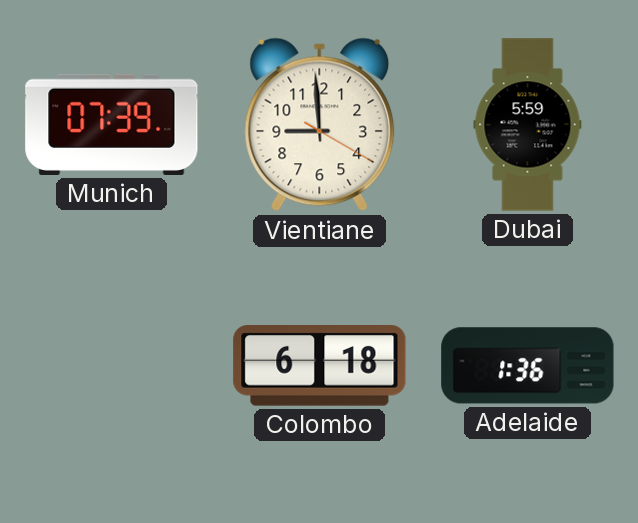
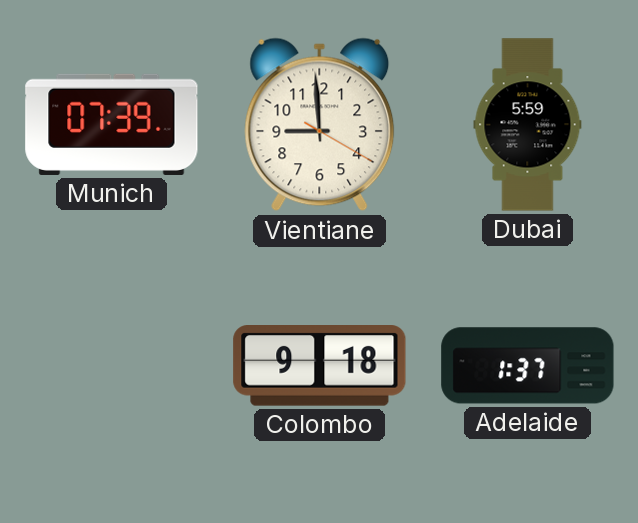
Colombo: 6:18 -> 9:18
Adelaide: 1:36 -> 1:37
